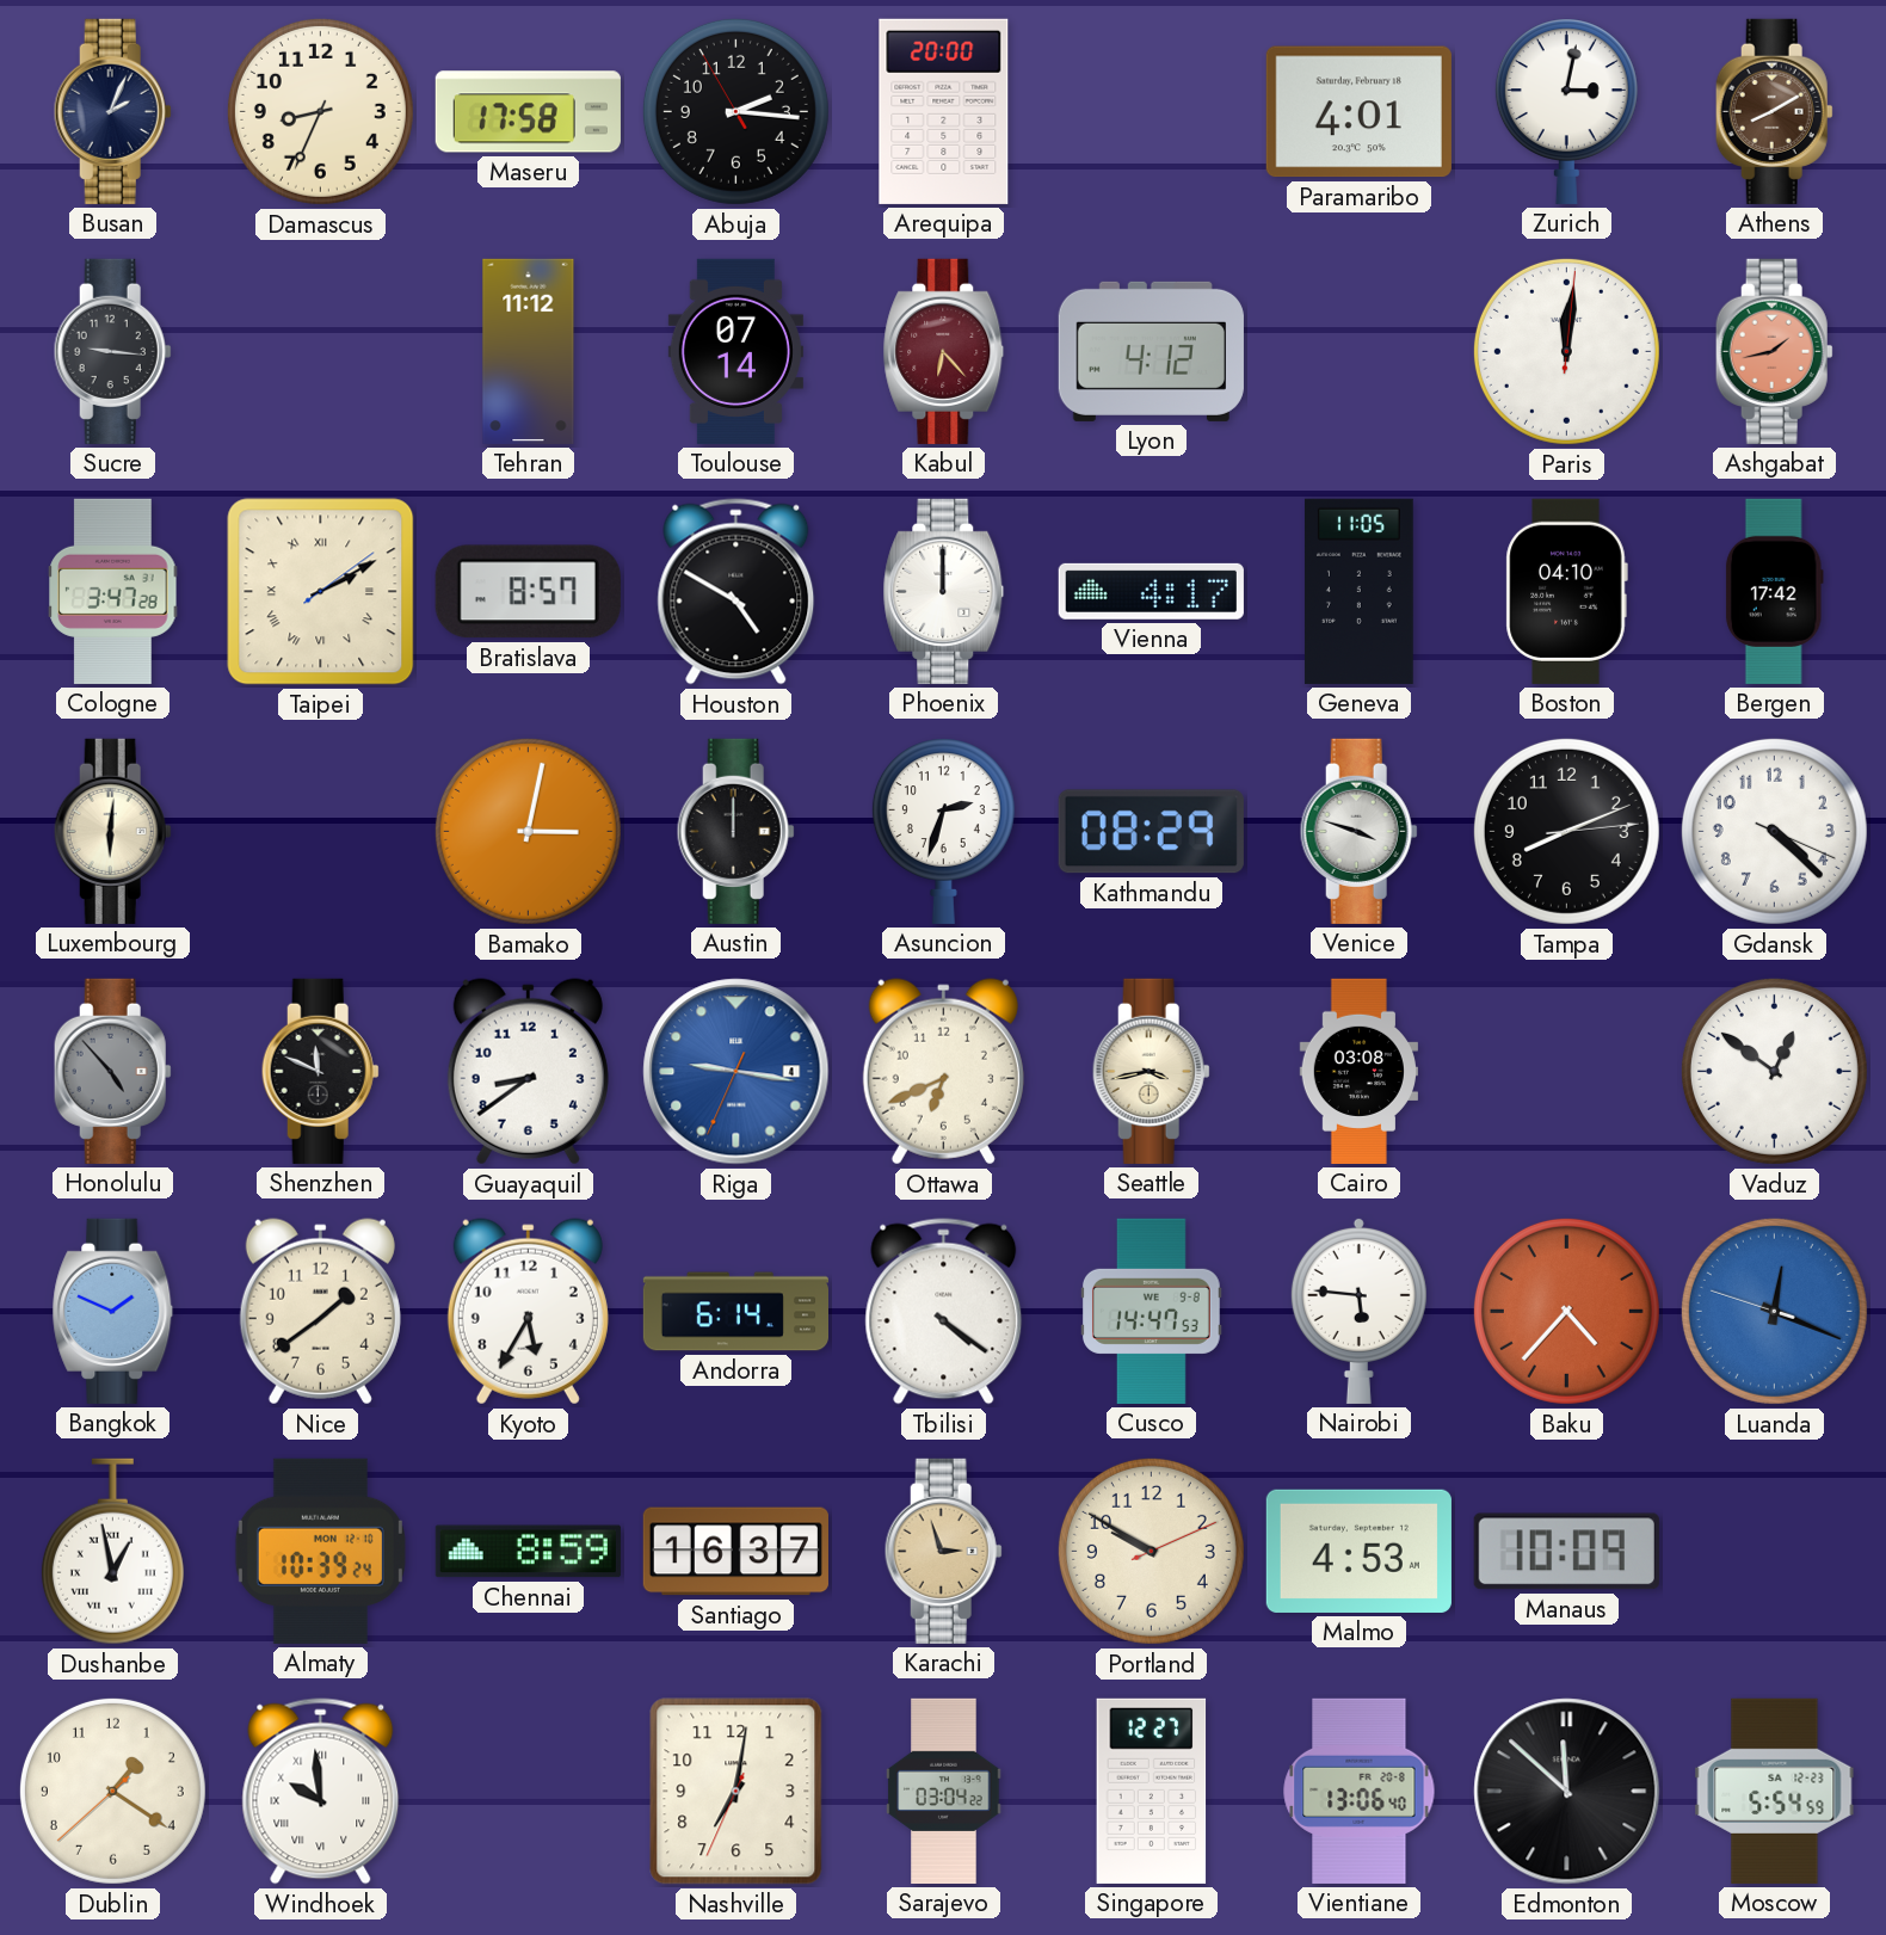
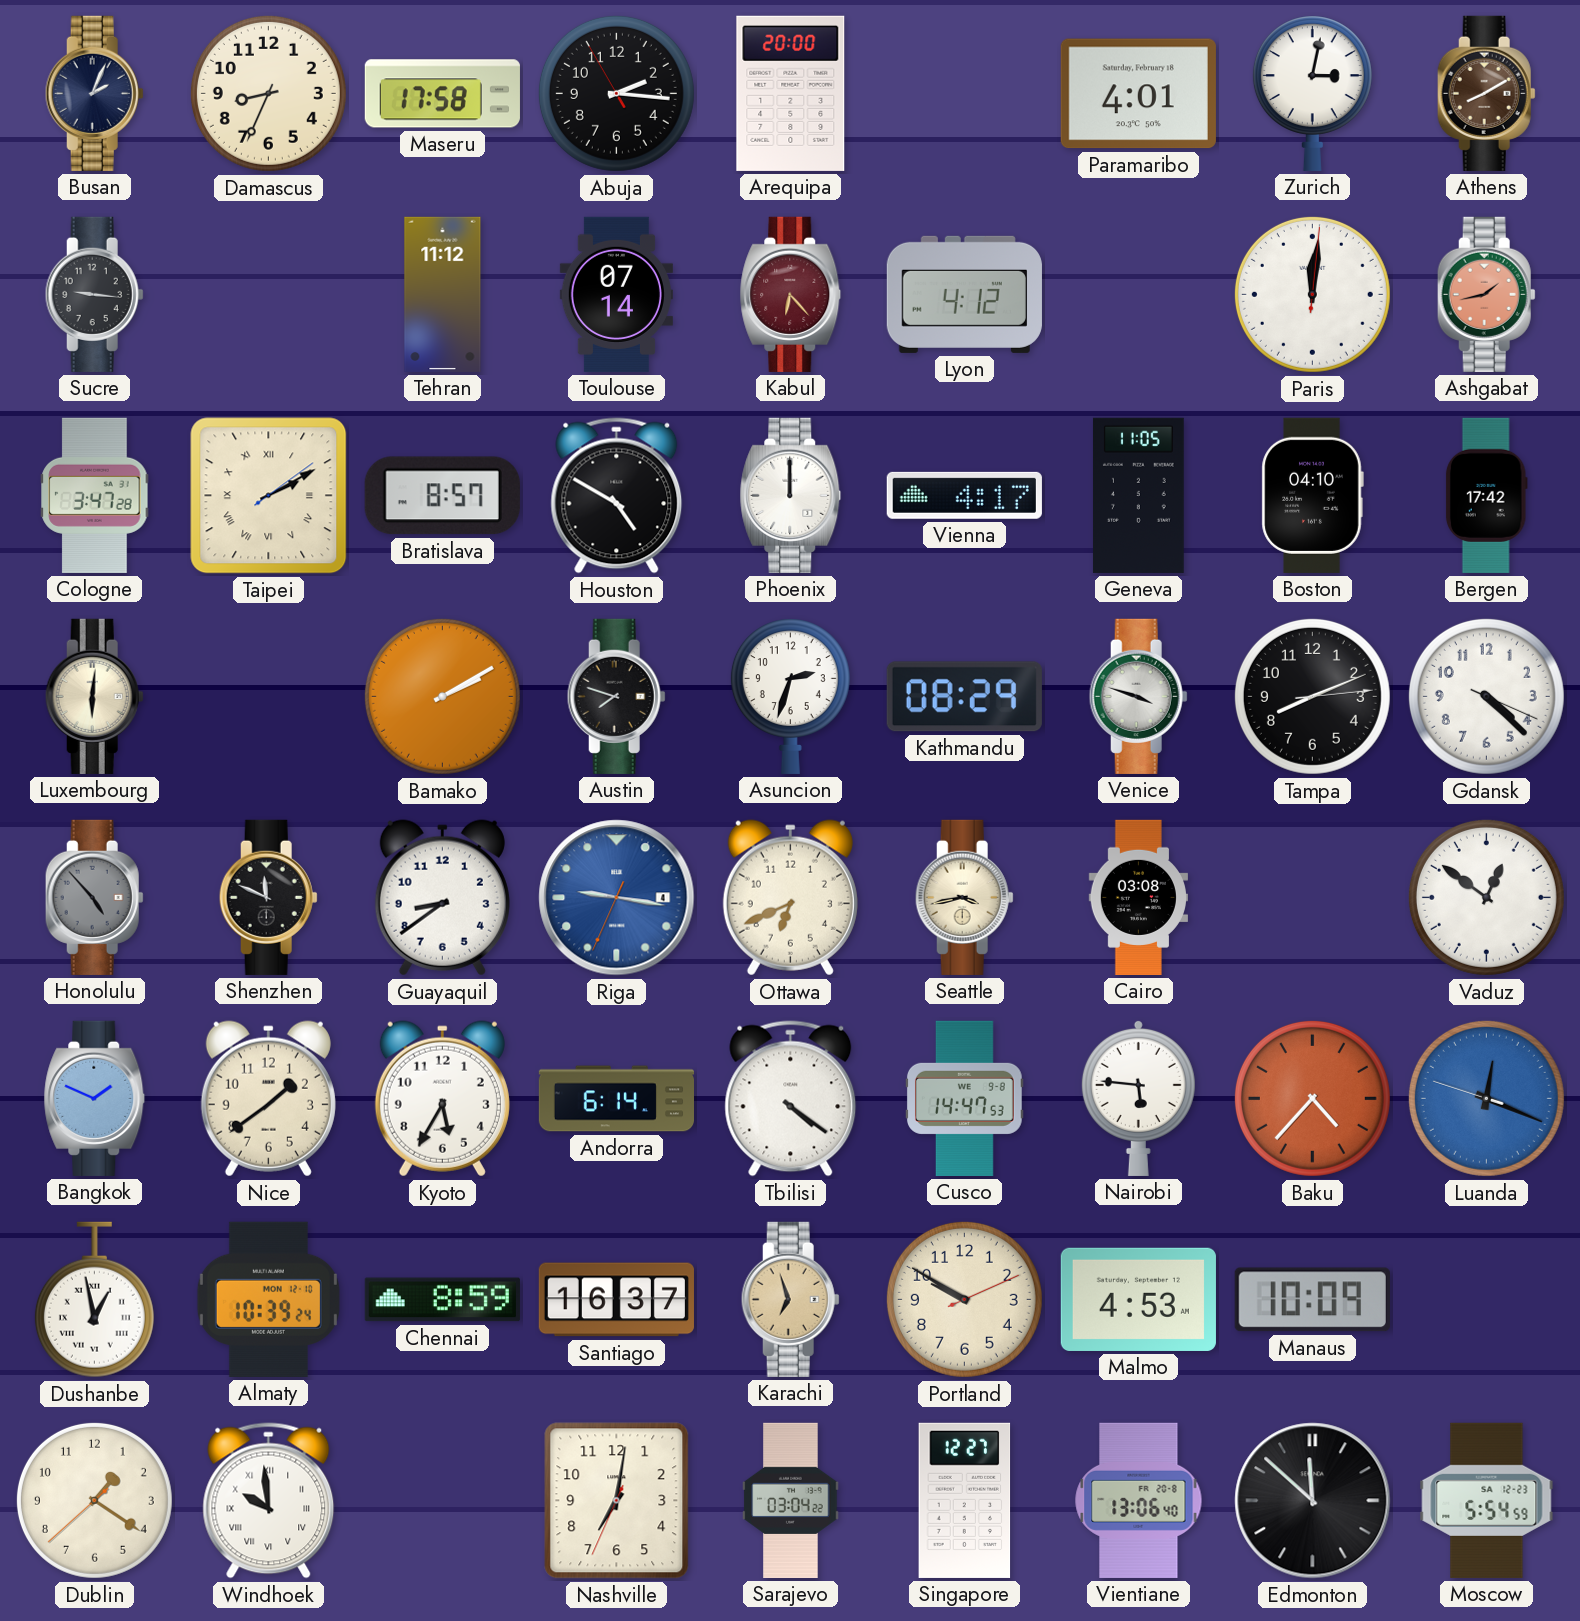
Bamako: 3:02 -> 2:10
Austin: 12:00 -> 7:48
Karachi: 2:57 -> 6:57
